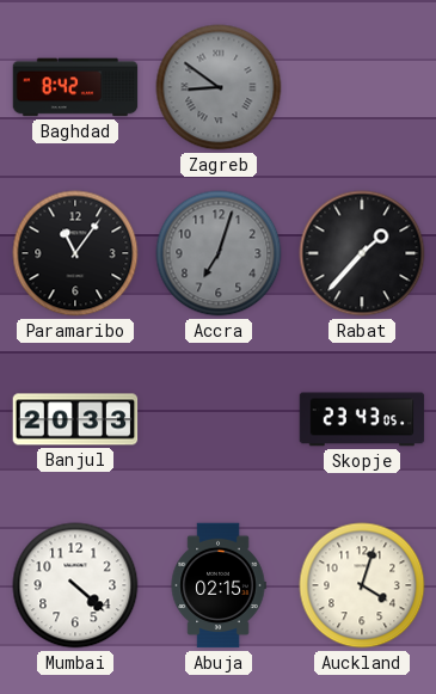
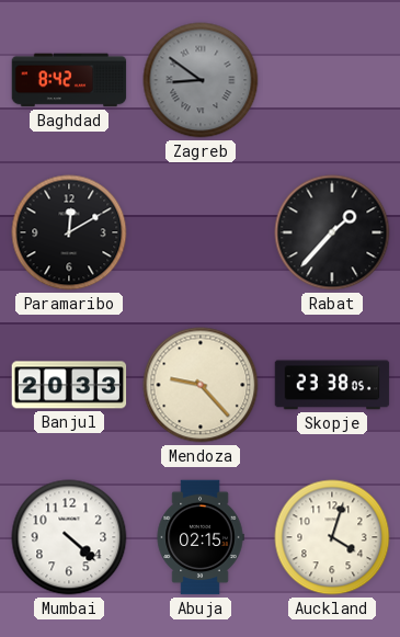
Paramaribo: 11:06 -> 12:10
Accra: 7:03 -> none
Mendoza: none -> 9:23
Skopje: 23:43 -> 23:38
